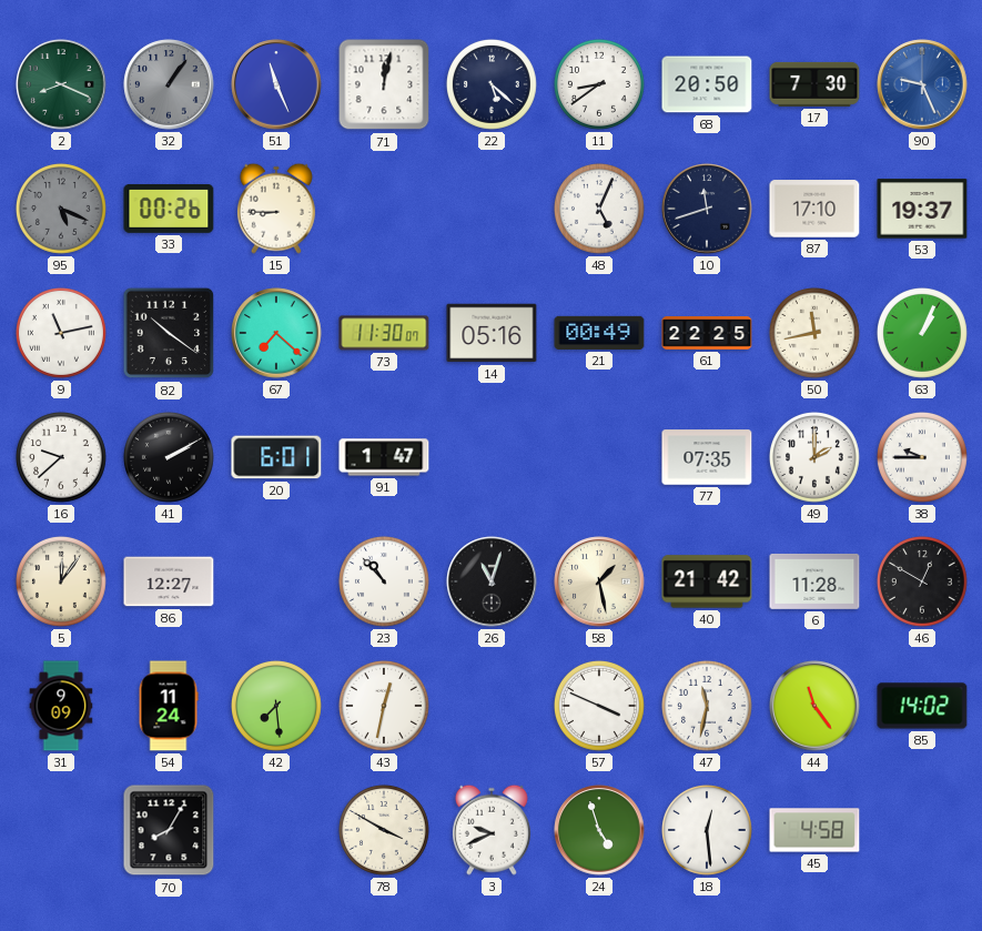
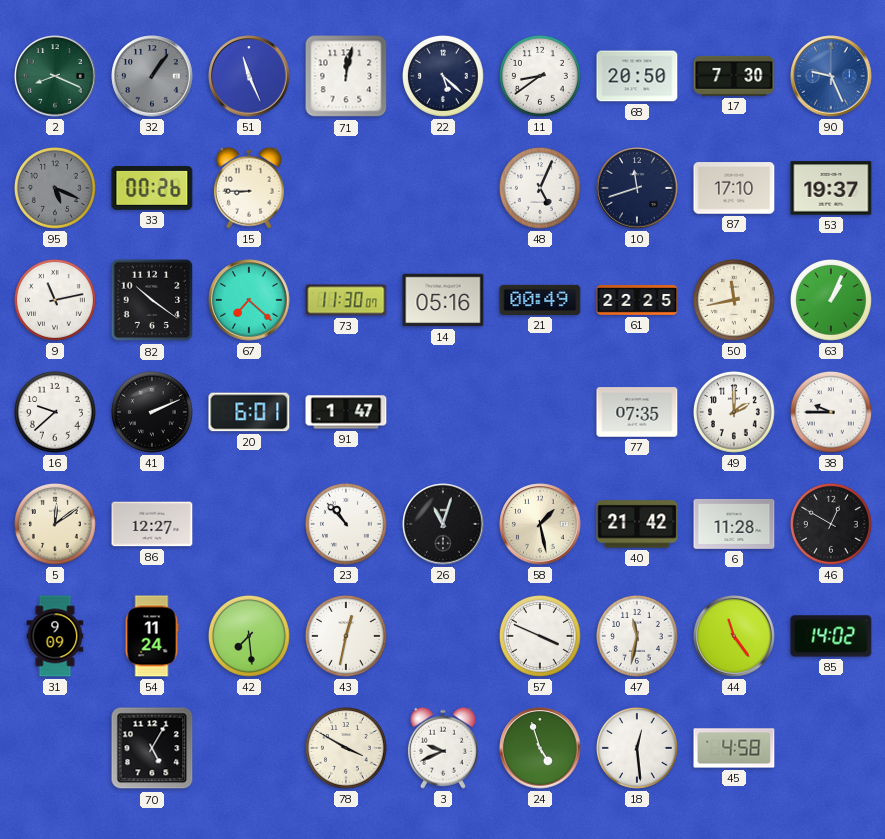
41: 2:10 -> 2:11
5: 12:06 -> 12:09
70: 8:05 -> 5:05
